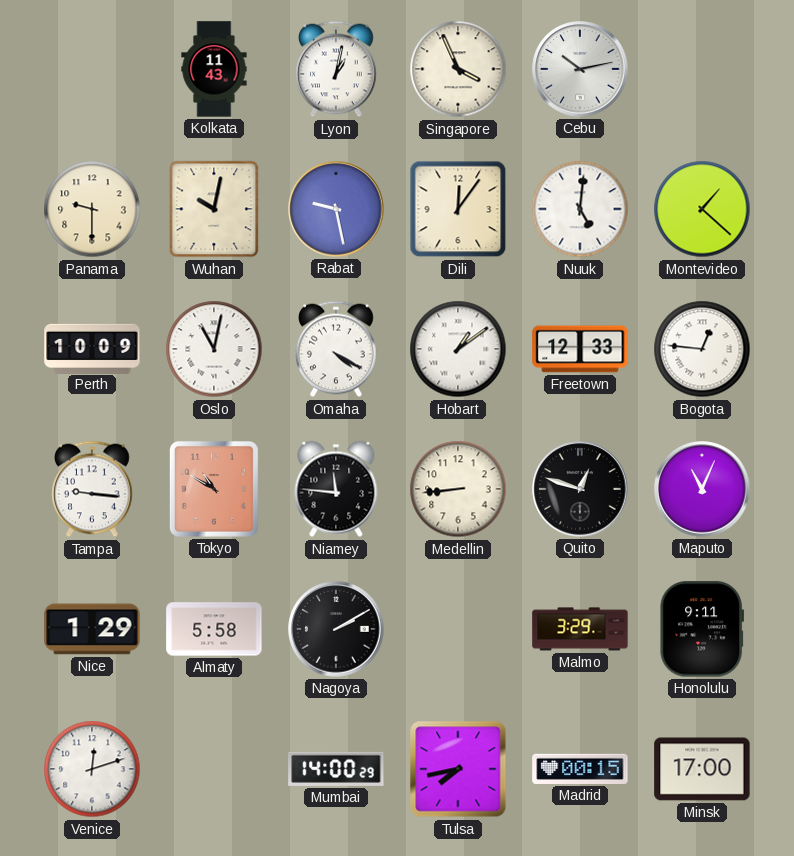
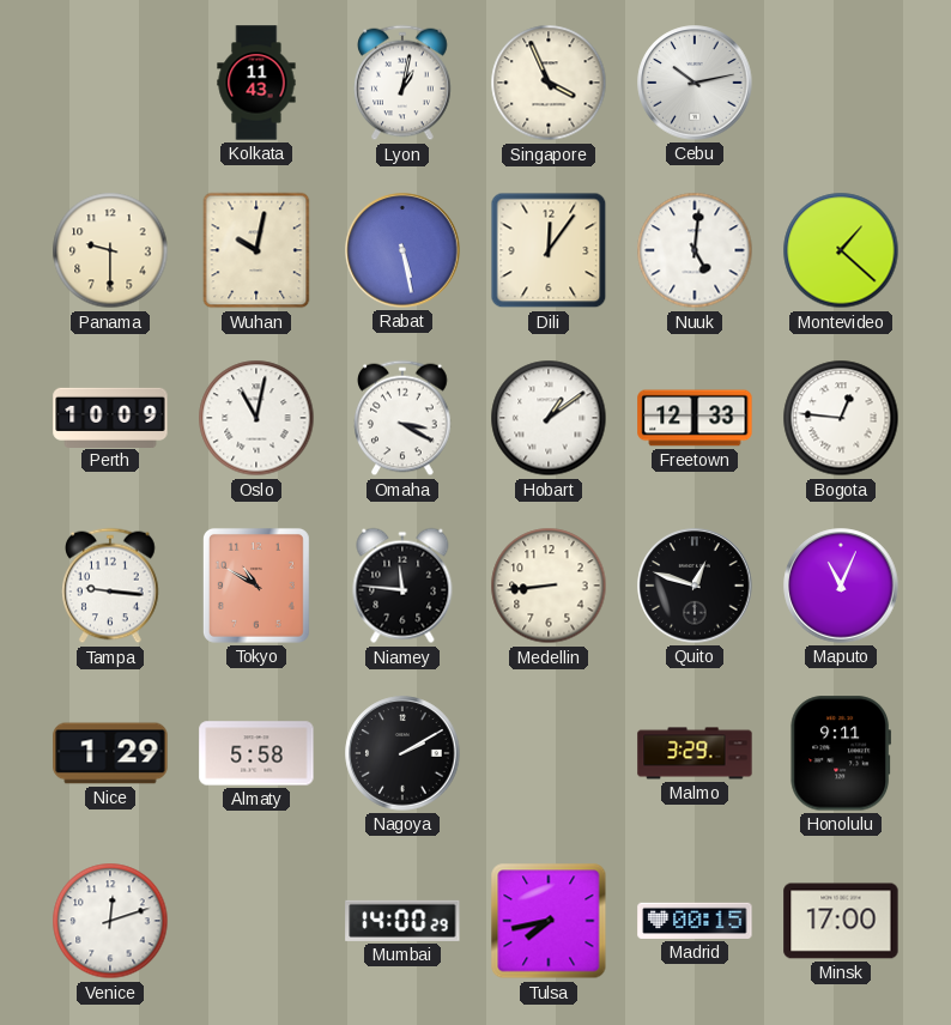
Rabat: 9:28 -> 5:28
Omaha: 4:20 -> 3:20
